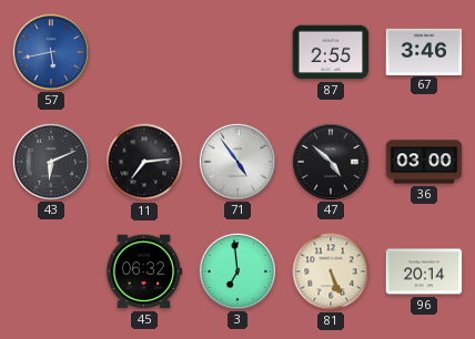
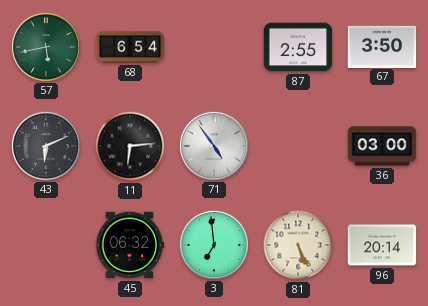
57 dial: blue -> green
68: none -> 6:54
67: 3:46 -> 3:50
11: 7:14 -> 6:14
47: 4:52 -> none
